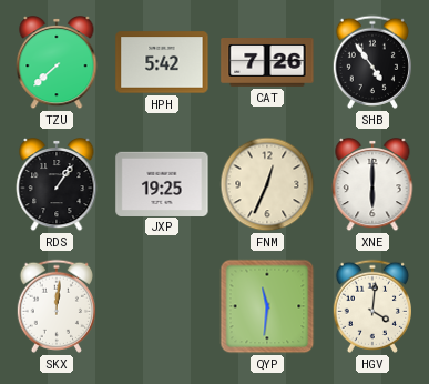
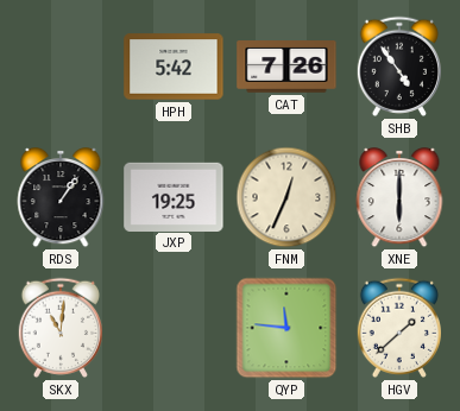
TZU: 7:38 -> none
SKX: 12:01 -> 11:01
QYP: 11:31 -> 11:46
HGV: 4:01 -> 1:38
